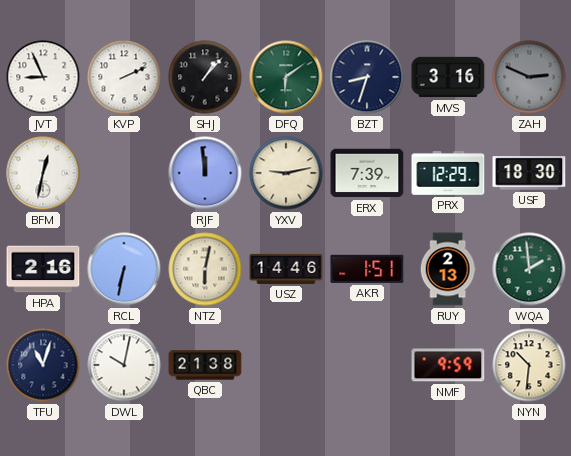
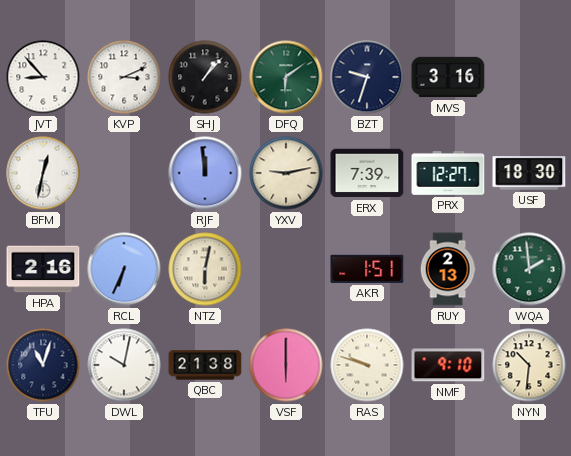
JVT: 8:56 -> 8:53
KVP: 2:11 -> 3:11
BZT: 8:33 -> 9:33
ZAH: 2:49 -> none
PRX: 12:29 -> 12:27
RCL: 6:32 -> 6:34
USZ: 14:46 -> none
VSF: none -> 6:00
RAS: none -> 9:48
NMF: 9:59 -> 9:10
